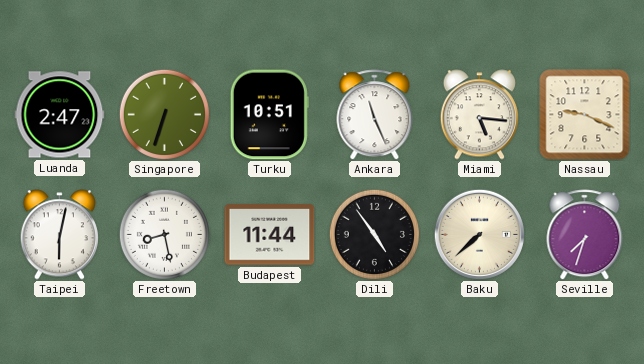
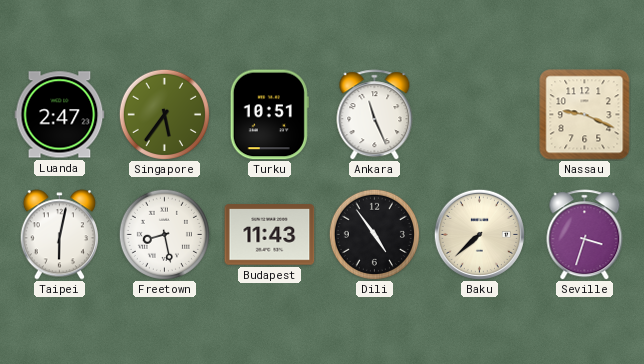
Singapore: 6:33 -> 5:36
Miami: 5:16 -> none
Budapest: 11:44 -> 11:43
Seville: 7:33 -> 3:33
